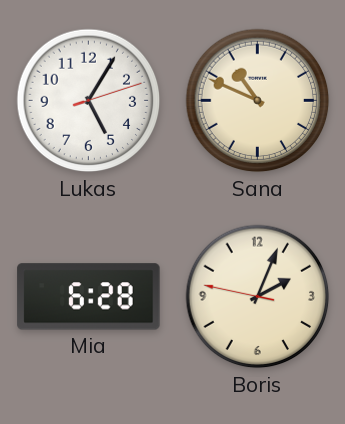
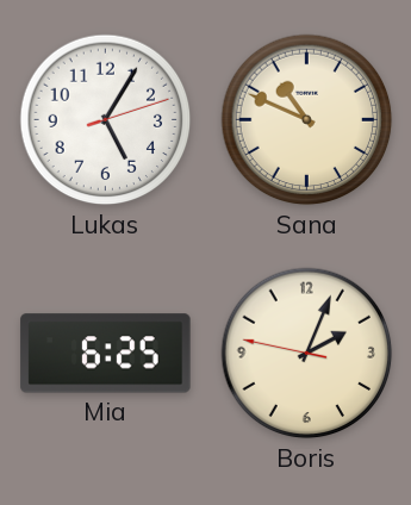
Mia: 6:28 -> 6:25
